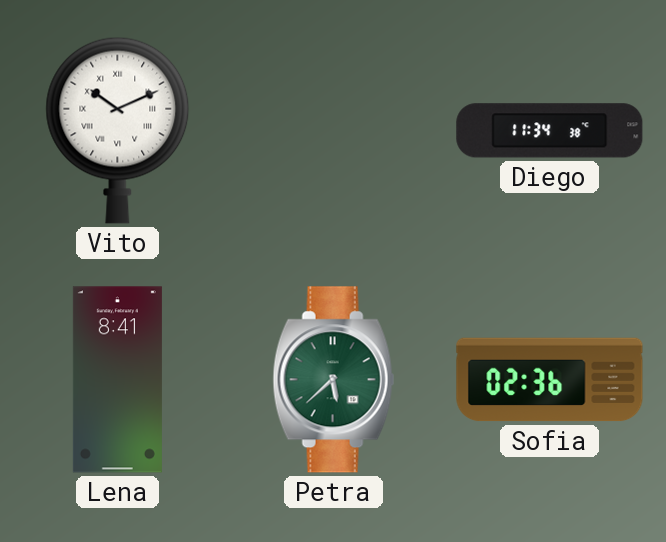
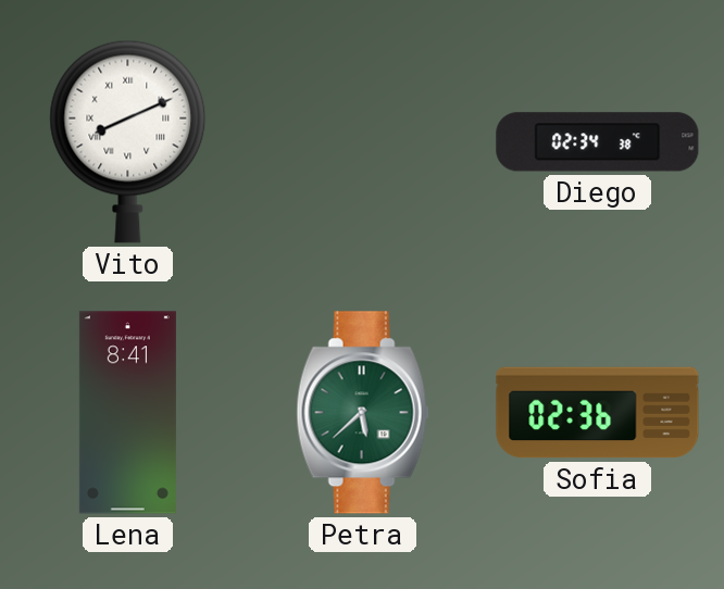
Vito: 10:11 -> 8:11
Diego: 11:34 -> 02:34
